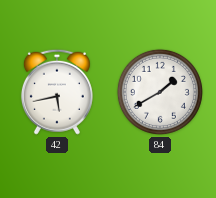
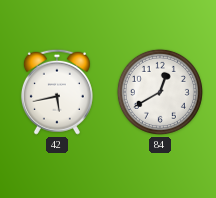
84: 1:40 -> 12:40
